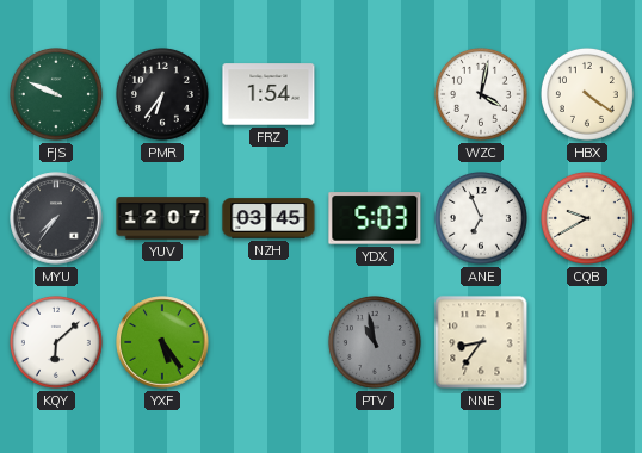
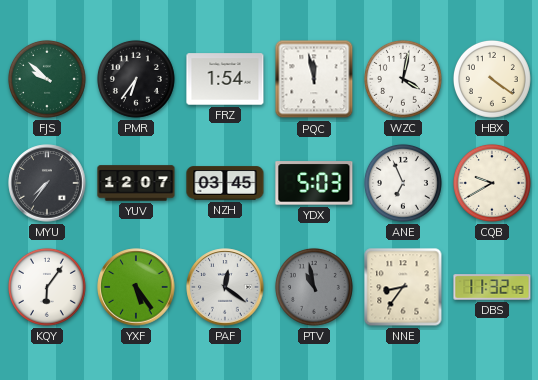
FJS: 9:49 -> 9:52
PQC: none -> 11:58
KQY: 6:08 -> 6:06
PAF: none -> 12:21
DBS: none -> 11:32
